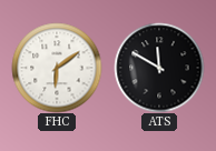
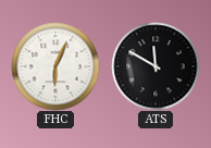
FHC: 6:09 -> 6:04
